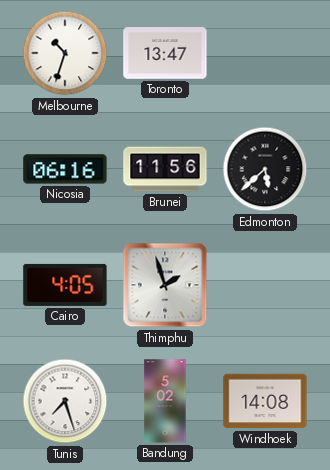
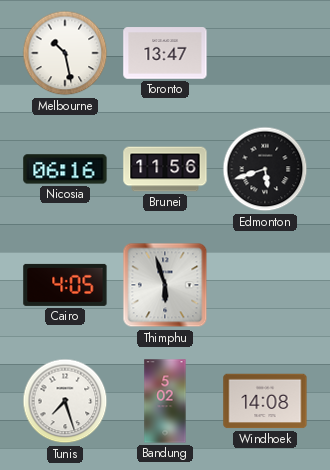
Melbourne: 10:33 -> 10:28
Edmonton: 5:38 -> 5:42
Thimphu: 1:57 -> 5:57
